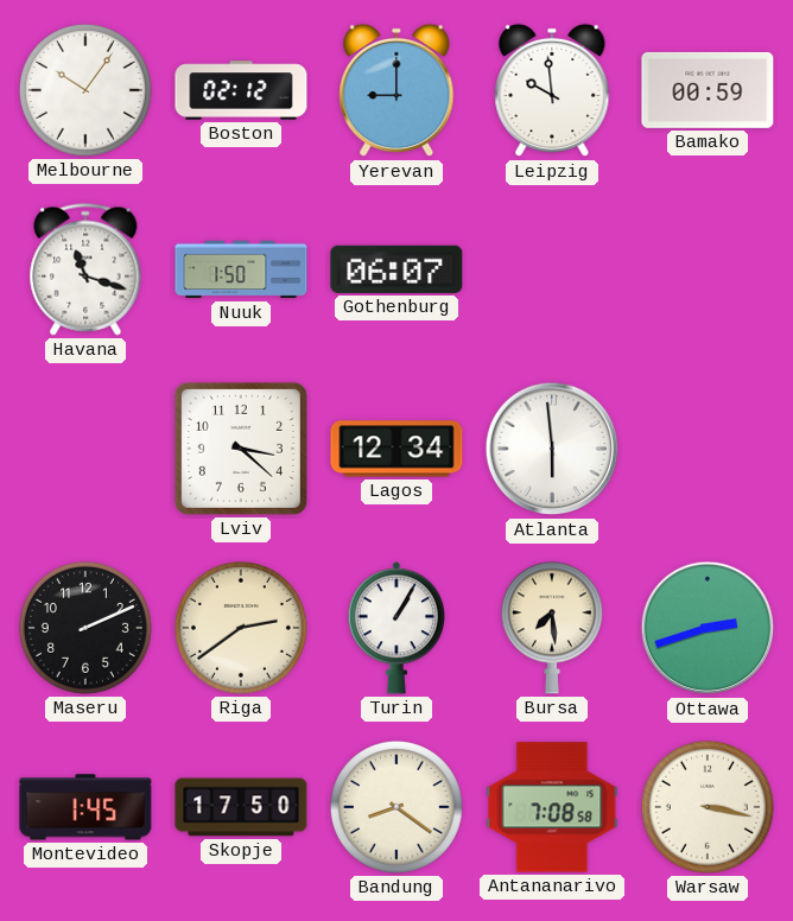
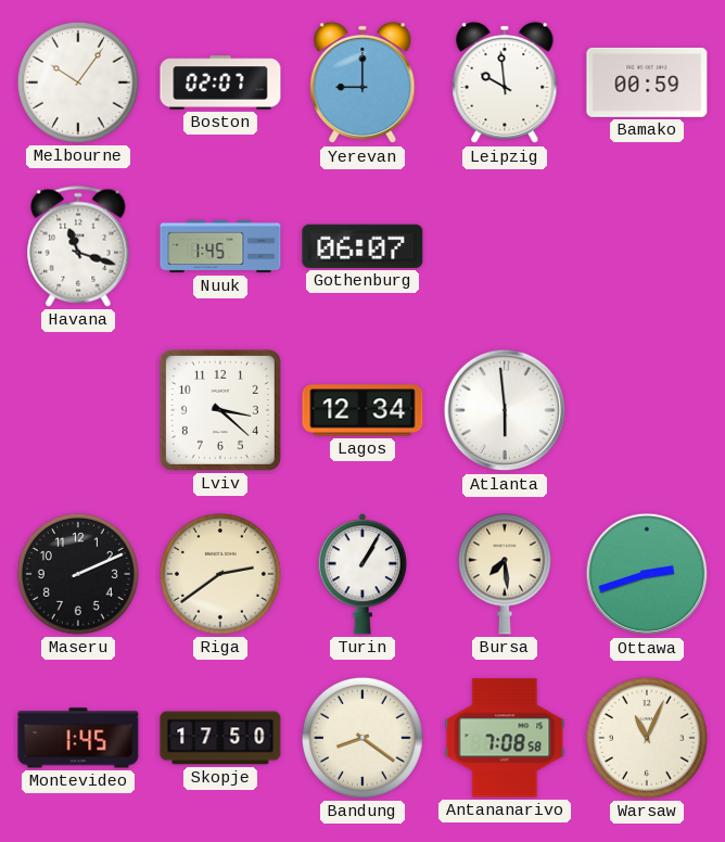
Boston: 02:12 -> 02:07
Nuuk: 1:50 -> 1:45
Warsaw: 3:17 -> 11:04
